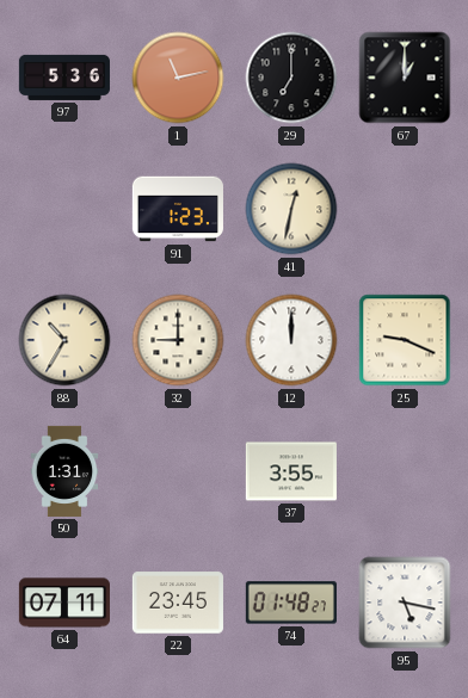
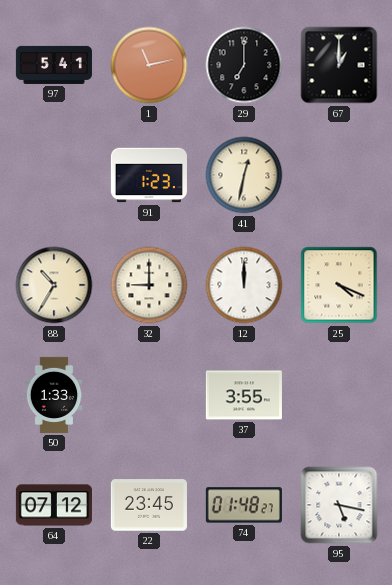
97: 5:36 -> 5:41
25: 9:19 -> 4:19
50: 1:31 -> 1:33
64: 07:11 -> 07:12
